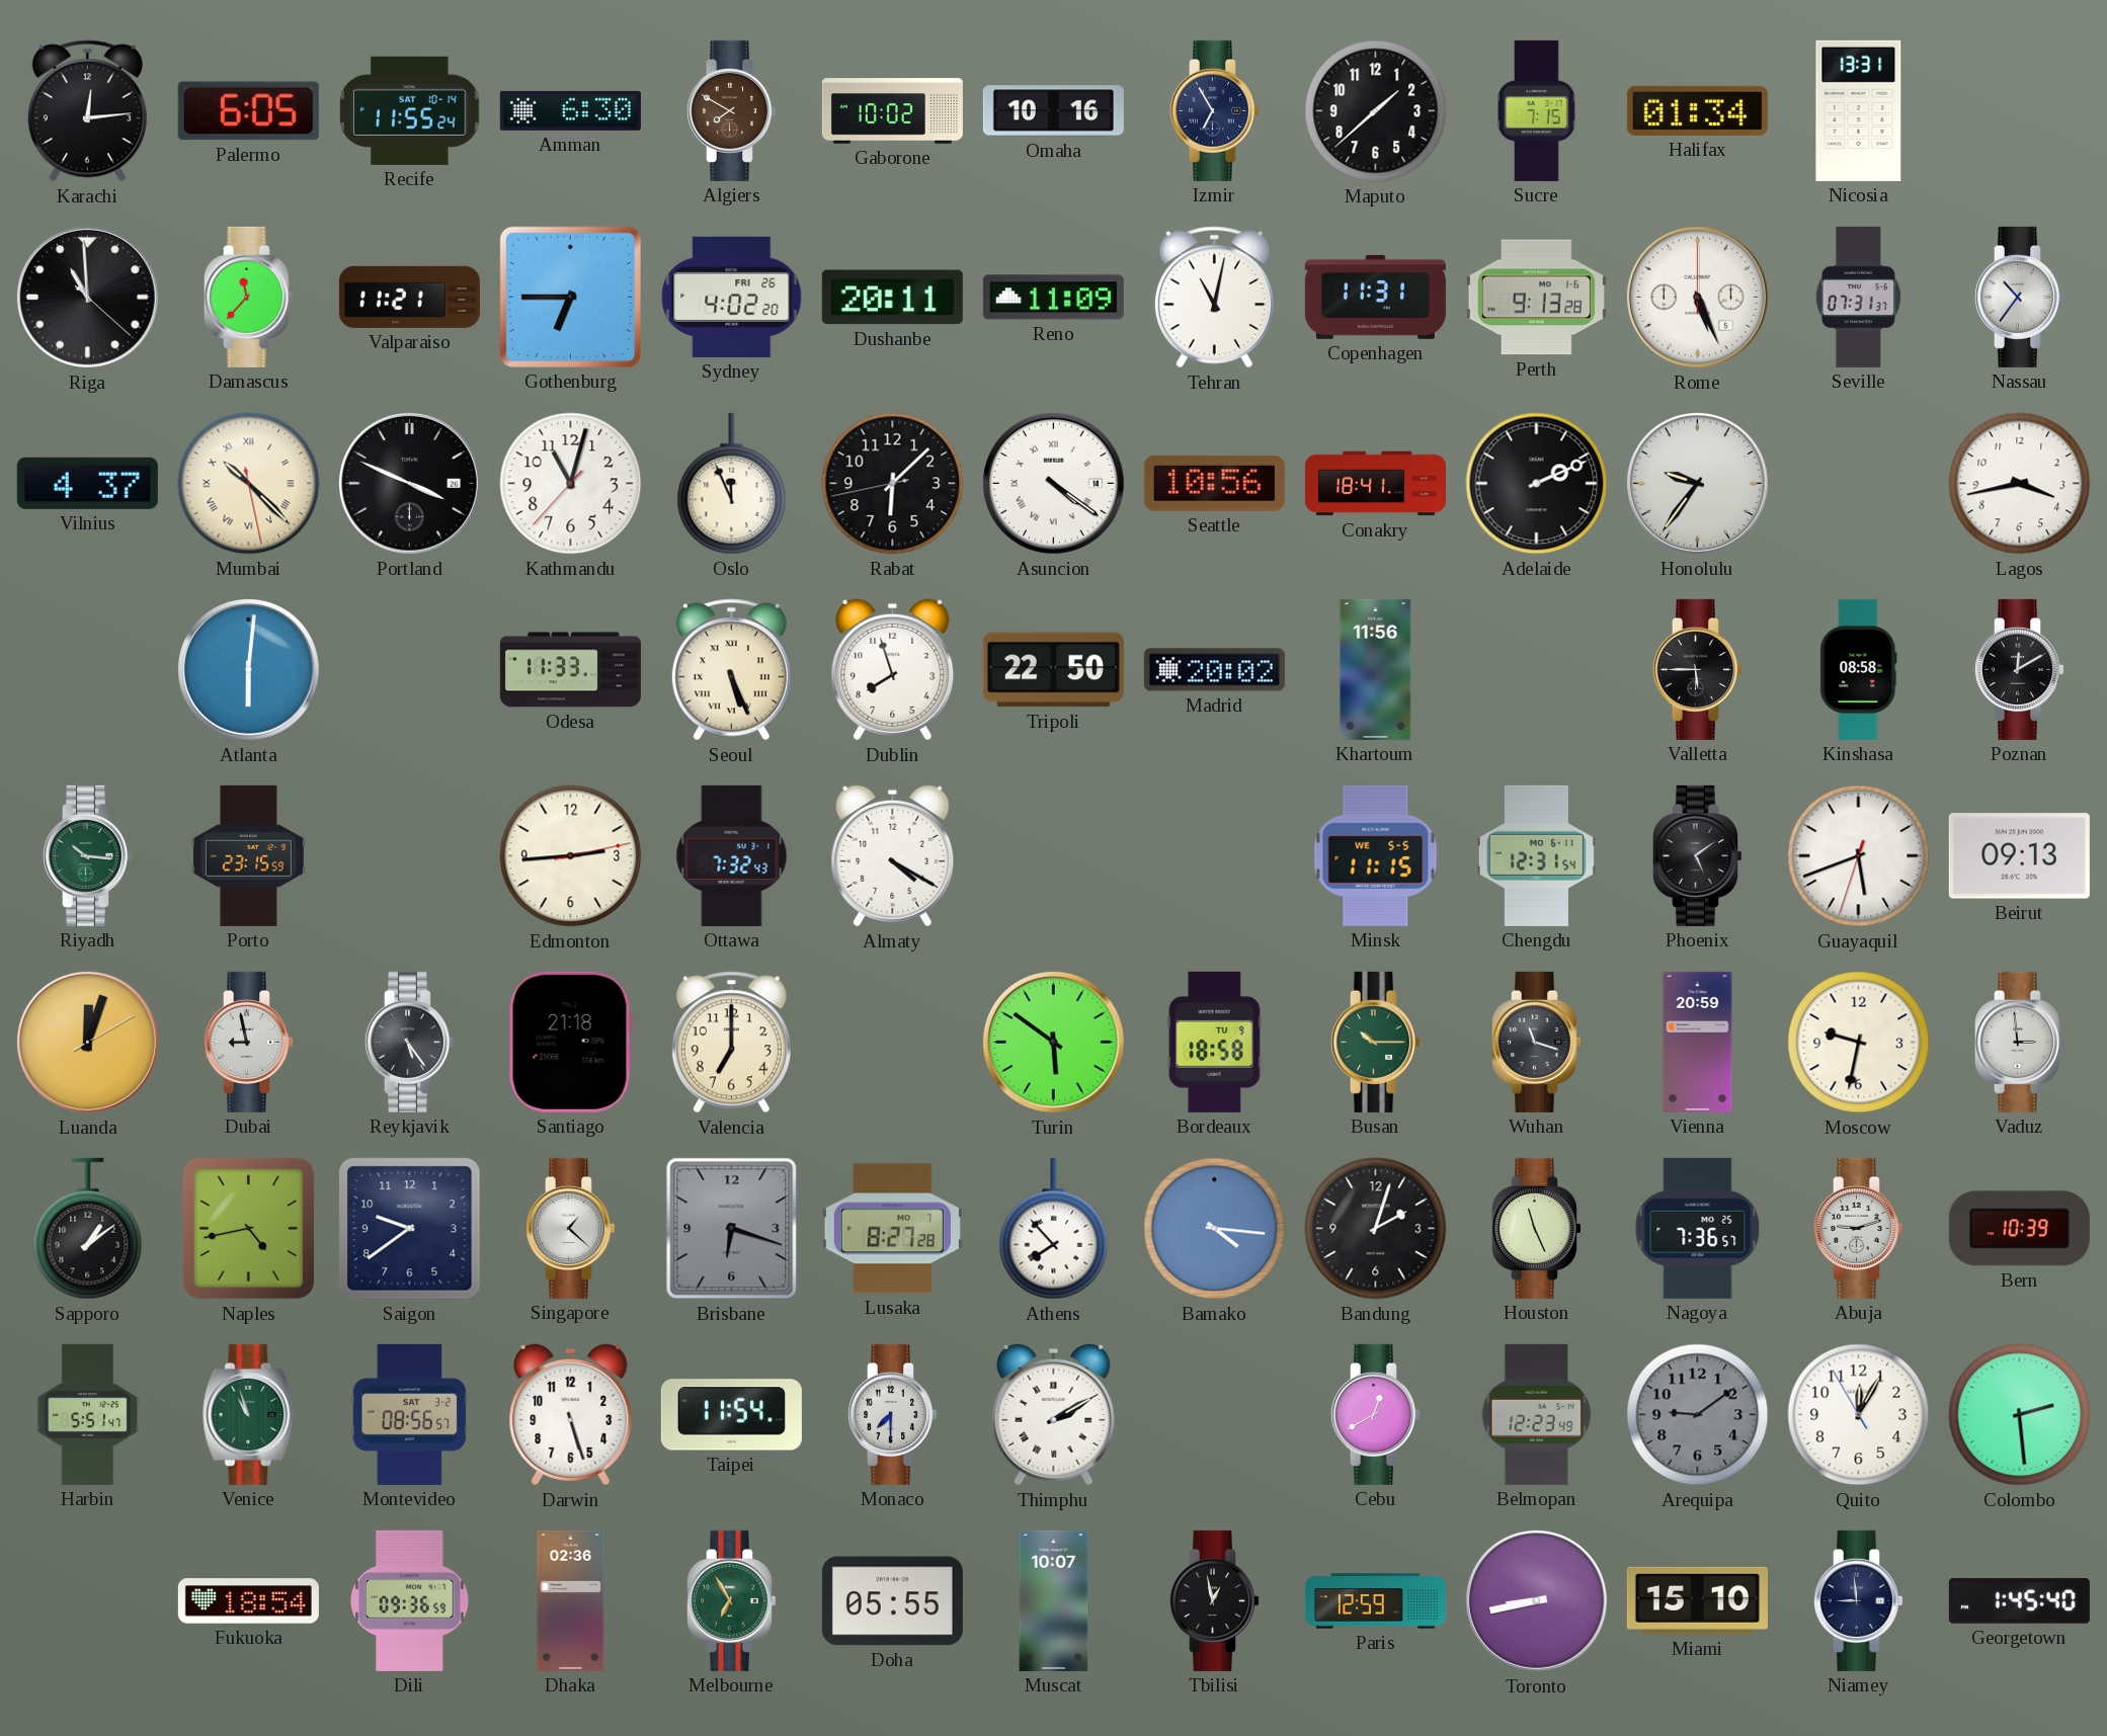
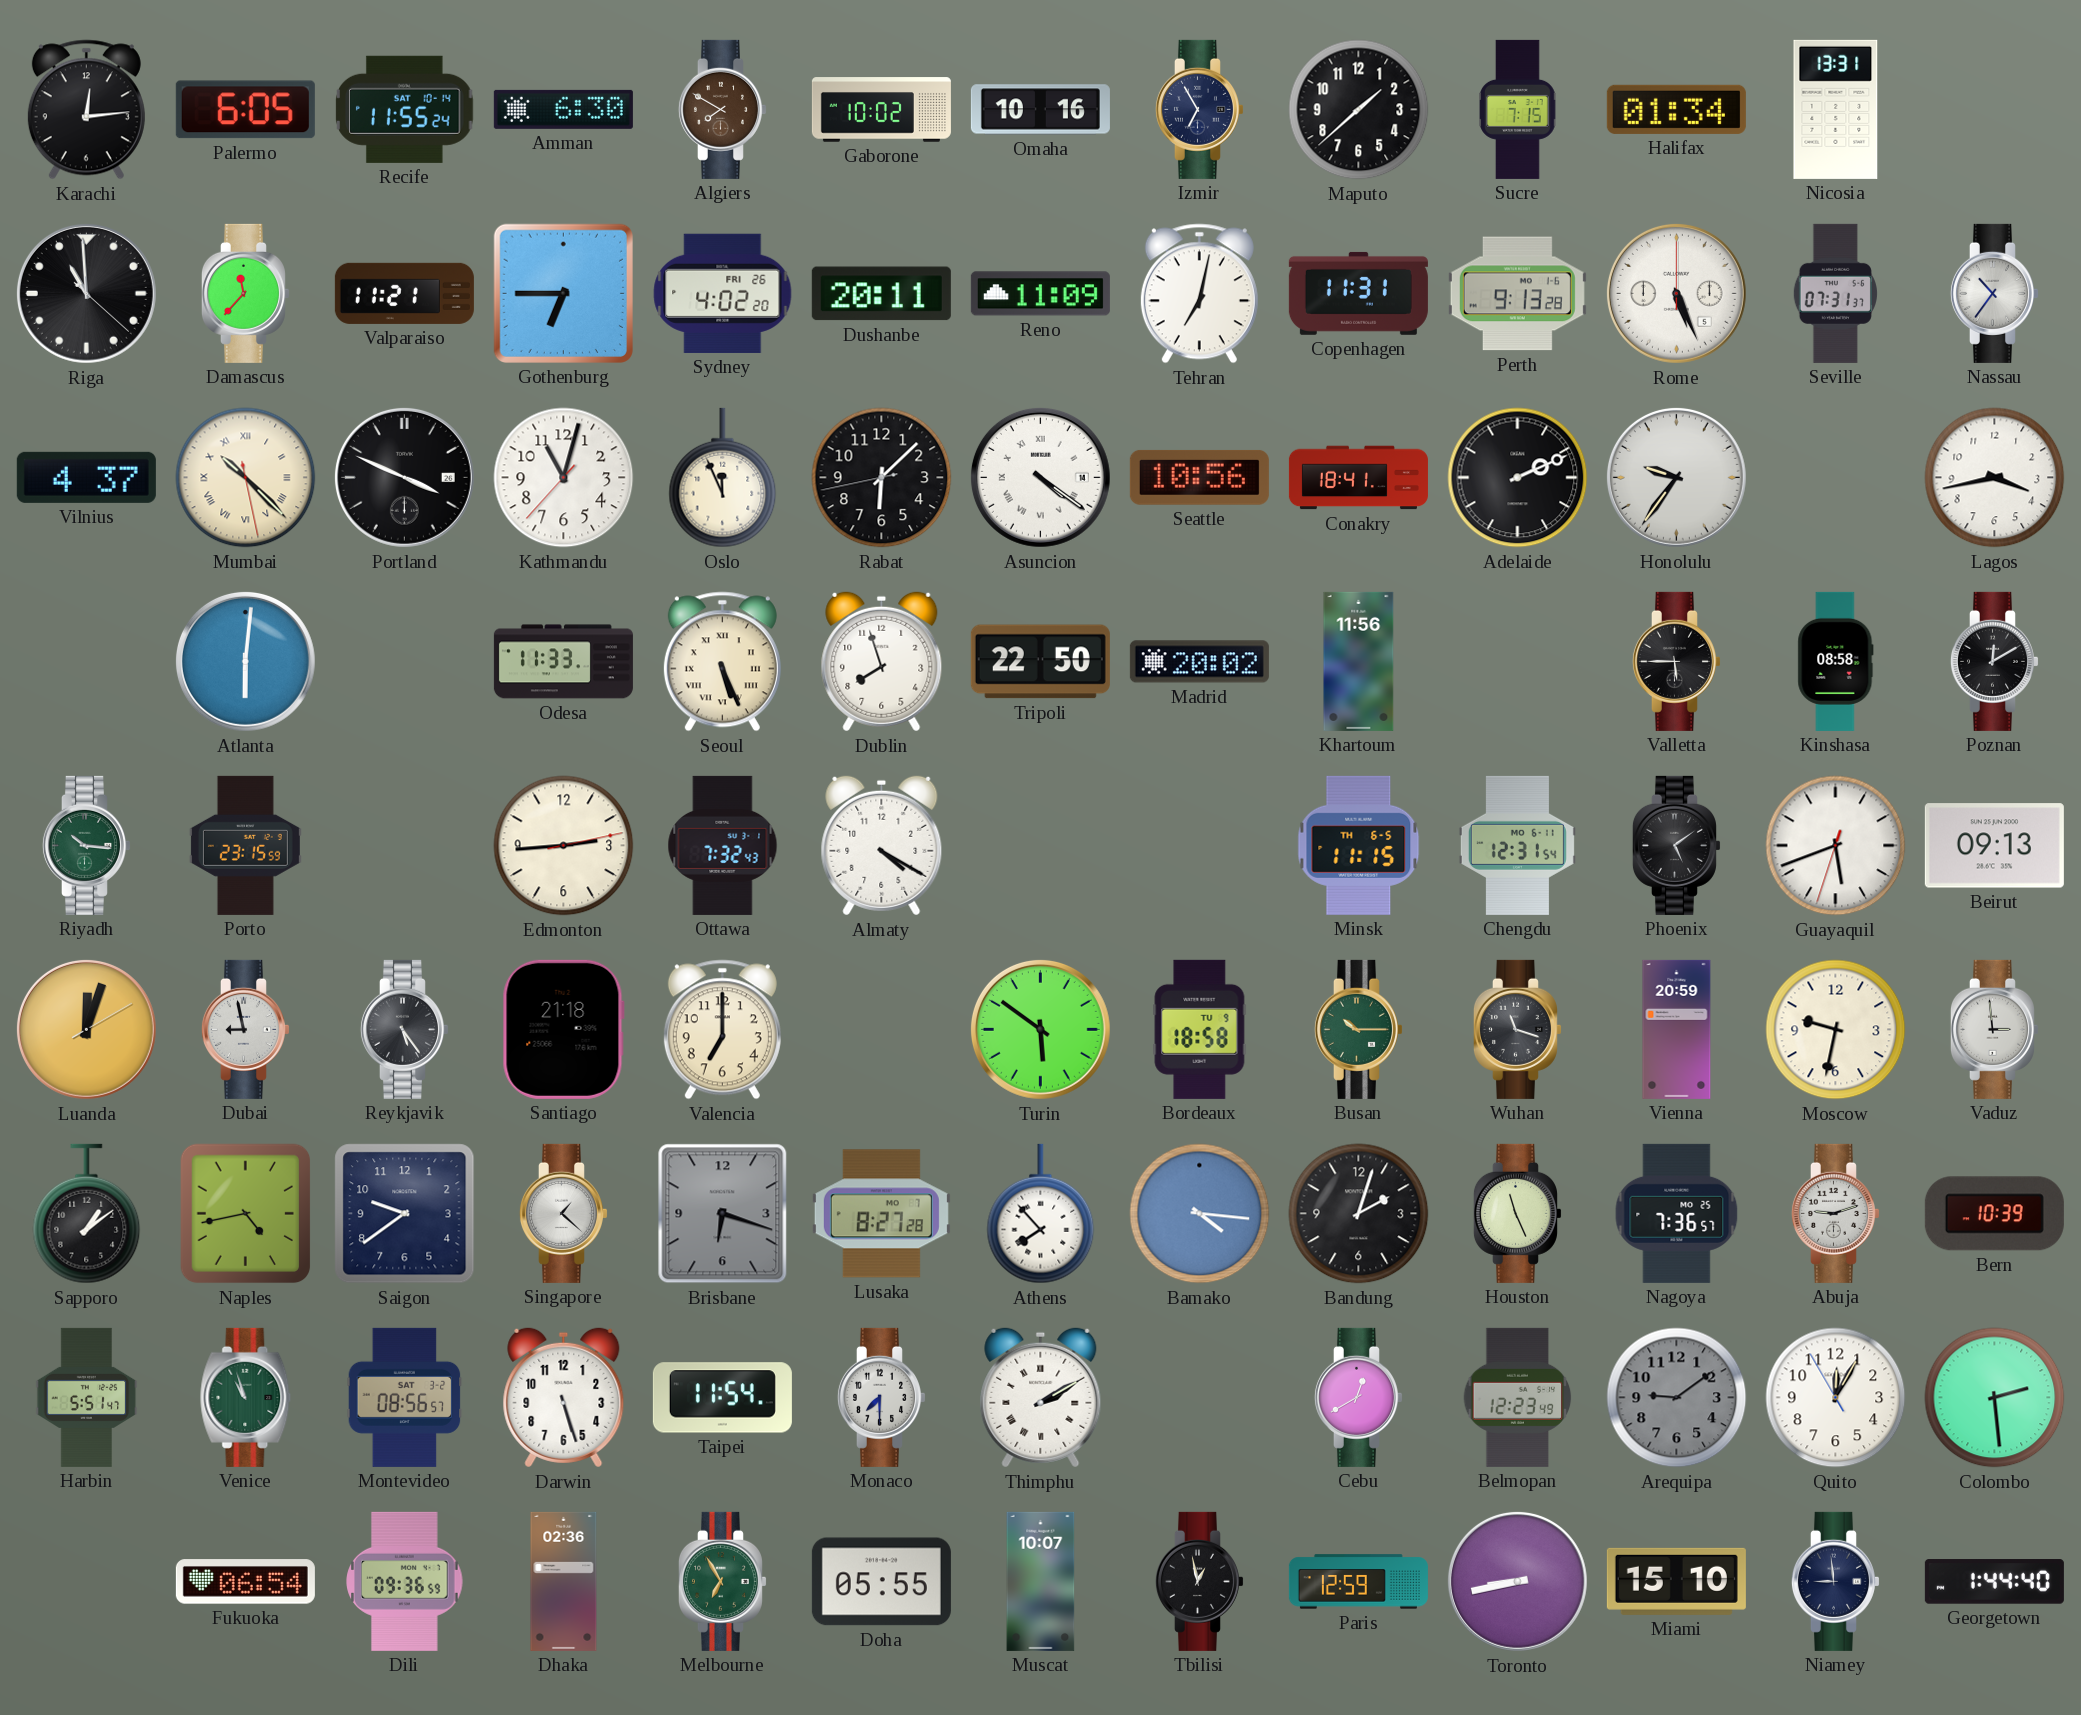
Tehran: 11:02 -> 7:02
Minsk date: WE 5-5 -> TH 6-5
Fukuoka: 18:54 -> 06:54
Georgetown: 1:45 -> 1:44
